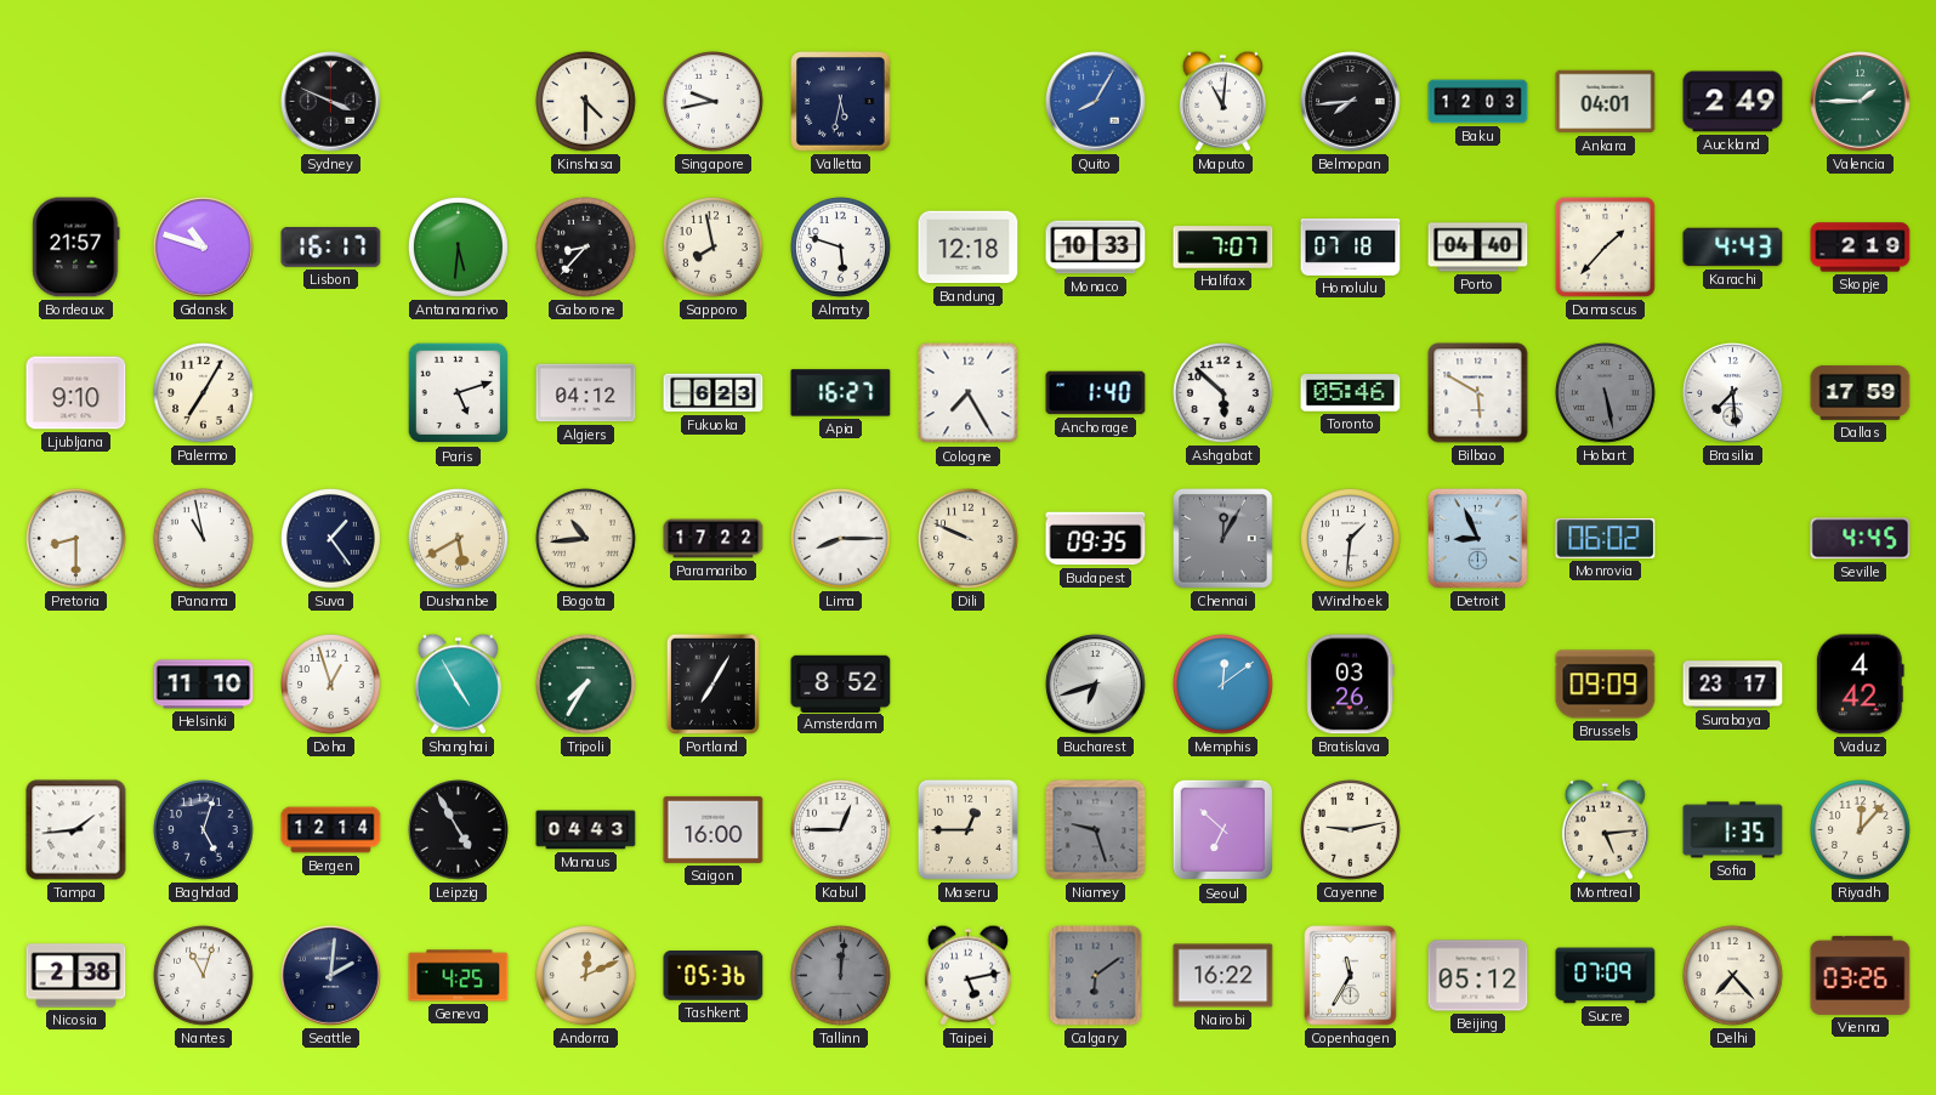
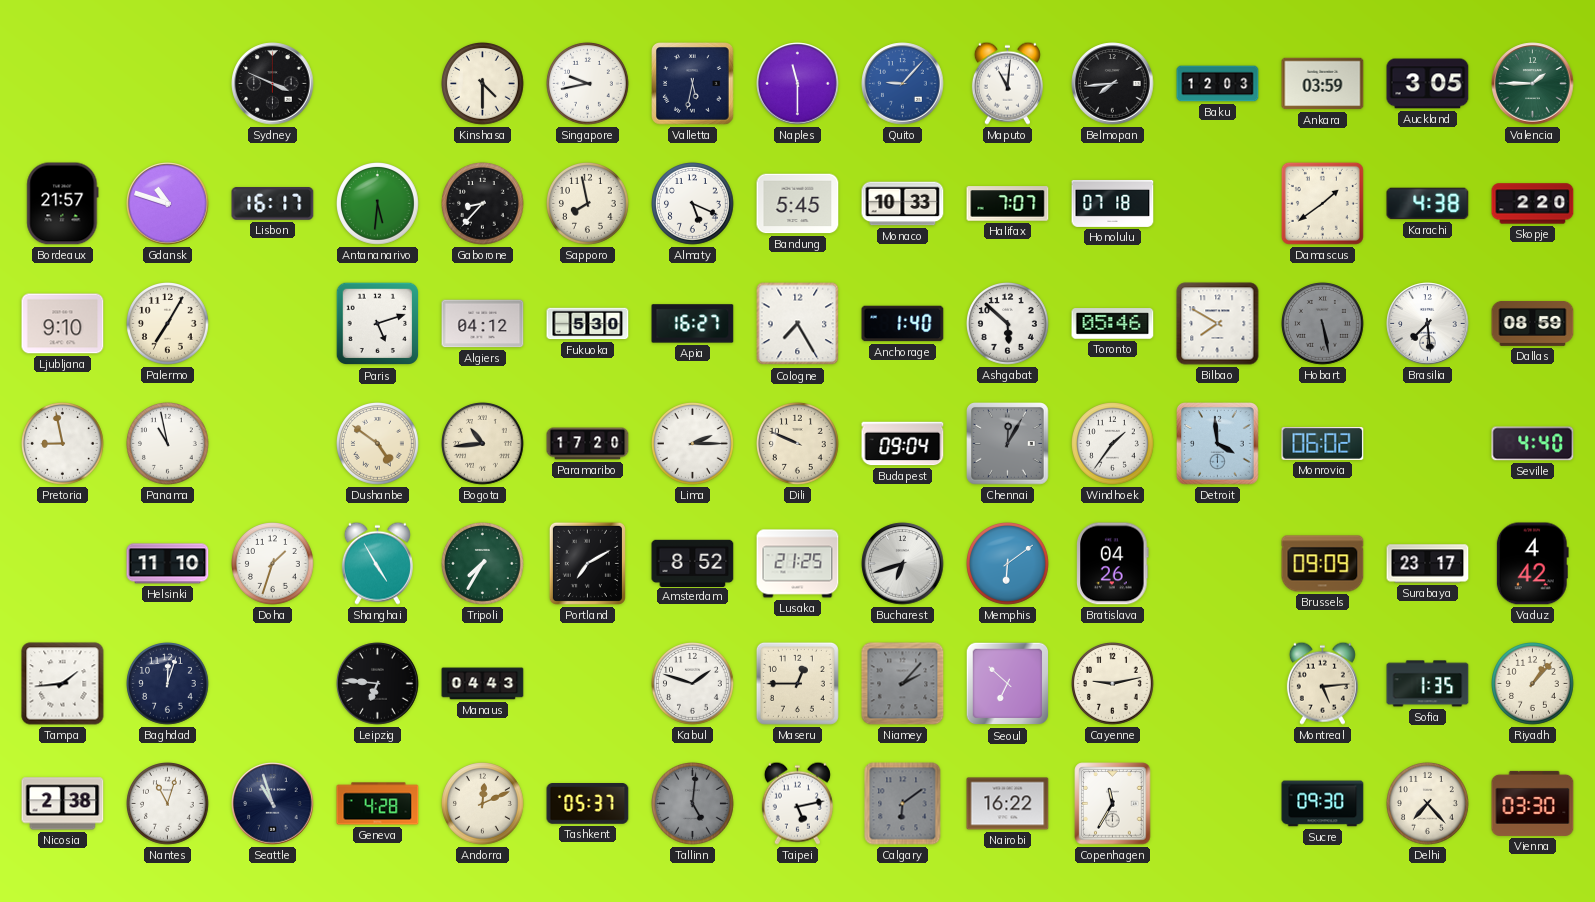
Naples: none -> 11:30
Quito: 8:05 -> 9:07
Ankara: 04:01 -> 03:59
Auckland: 2:49 -> 3:05
Almaty: 5:48 -> 5:19
Bandung: 12:18 -> 5:45
Porto: 04:40 -> none
Damascus: 1:37 -> 1:39
Karachi: 4:43 -> 4:38
Skopje: 2:19 -> 2:20
Fukuoka: 6:23 -> 5:30
Bilbao: 5:50 -> 7:50
Dallas: 17:59 -> 08:59
Pretoria: 8:30 -> 8:58
Suva: 1:24 -> none
Dushanbe: 5:40 -> 4:51
Paramaribo: 17:22 -> 17:20
Lima: 8:15 -> 2:15
Budapest: 09:35 -> 09:04
Windhoek: 1:31 -> 1:36
Detroit: 8:56 -> 3:59
Seville: 4:45 -> 4:40
Doha: 12:57 -> 1:33
Portland: 7:05 -> 7:10
Lusaka: none -> 21:25
Memphis: 12:09 -> 6:09
Bratislava: 03:26 -> 04:26
Baghdad: 5:03 -> 12:03
Bergen: 12:14 -> none
Leipzig: 4:55 -> 6:46
Saigon: 16:00 -> none
Kabul: 12:45 -> 1:48
Niamey: 9:27 -> 2:07
Riyadh: 12:07 -> 1:07
Seattle: 2:01 -> 10:57
Geneva: 4:25 -> 4:28
Tashkent: 05:36 -> 05:37
Tallinn: 12:01 -> 5:01
Beijing: 05:12 -> none
Sucre: 07:09 -> 09:30
Vienna: 03:26 -> 03:30
